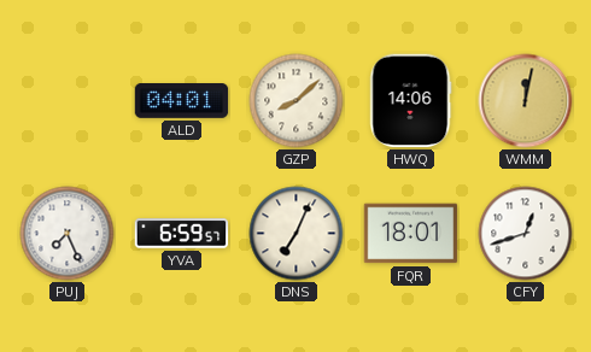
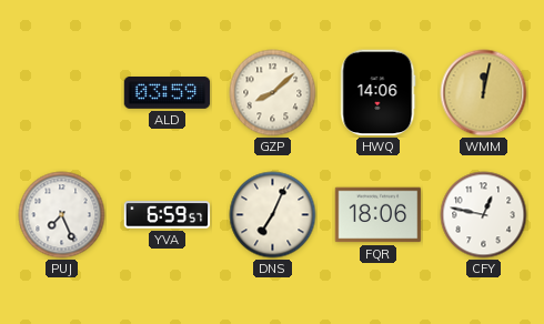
ALD: 04:01 -> 03:59
FQR: 18:01 -> 18:06
CFY: 12:42 -> 12:47
